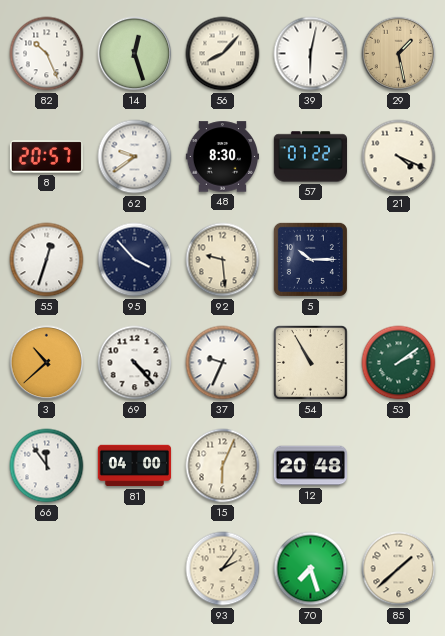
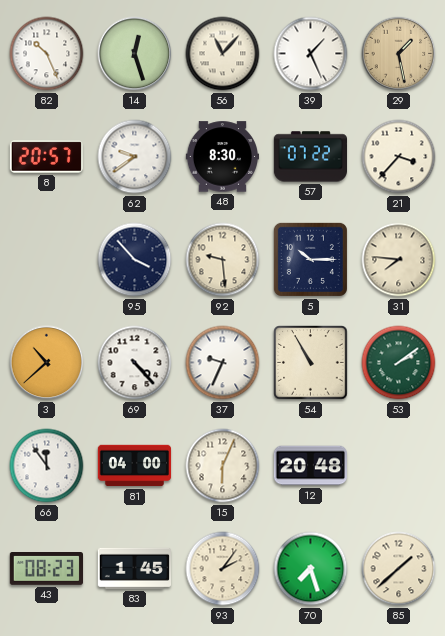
56: 8:07 -> 11:07
39: 6:02 -> 1:26
21: 4:19 -> 3:37
55: 12:33 -> none
31: none -> 7:46
43: none -> 08:23
83: none -> 1:45
